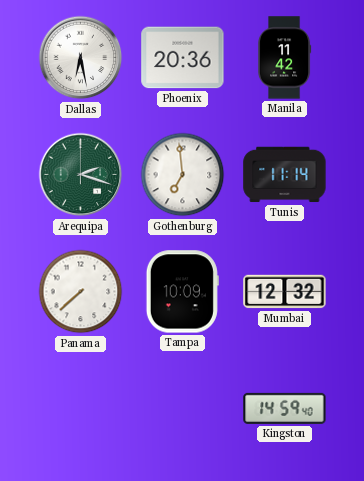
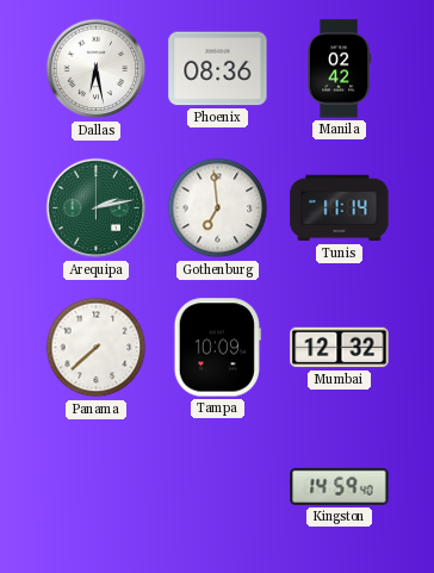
Phoenix: 20:36 -> 08:36
Manila: 11:42 -> 02:42
Arequipa: 2:18 -> 2:13
